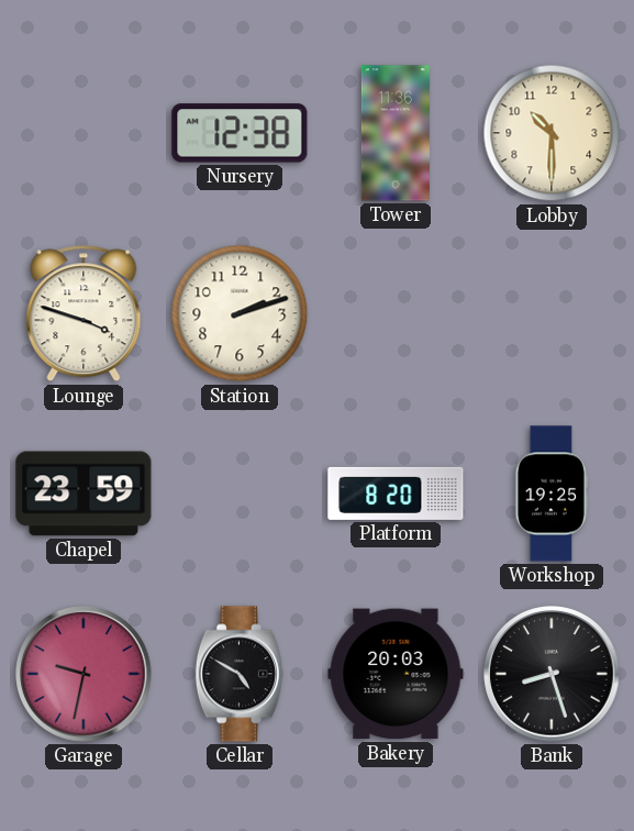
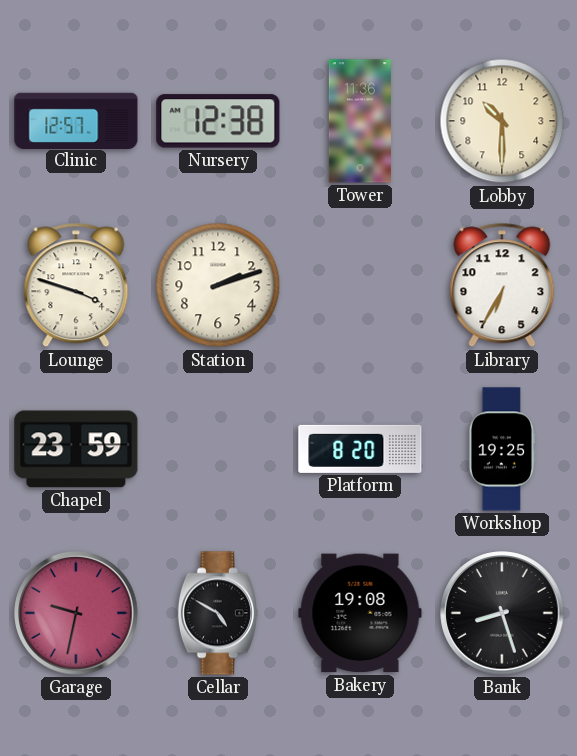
Clinic: none -> 12:57
Library: none -> 6:35
Bakery: 20:03 -> 19:08
